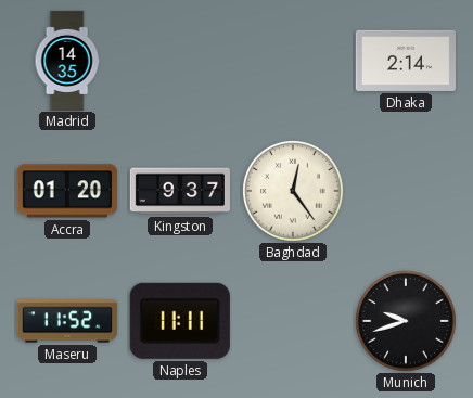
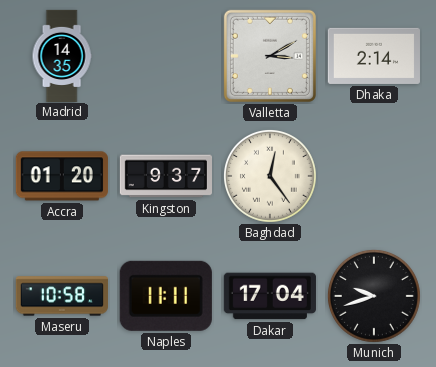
Valletta: none -> 3:10
Maseru: 11:52 -> 10:58
Dakar: none -> 17:04
